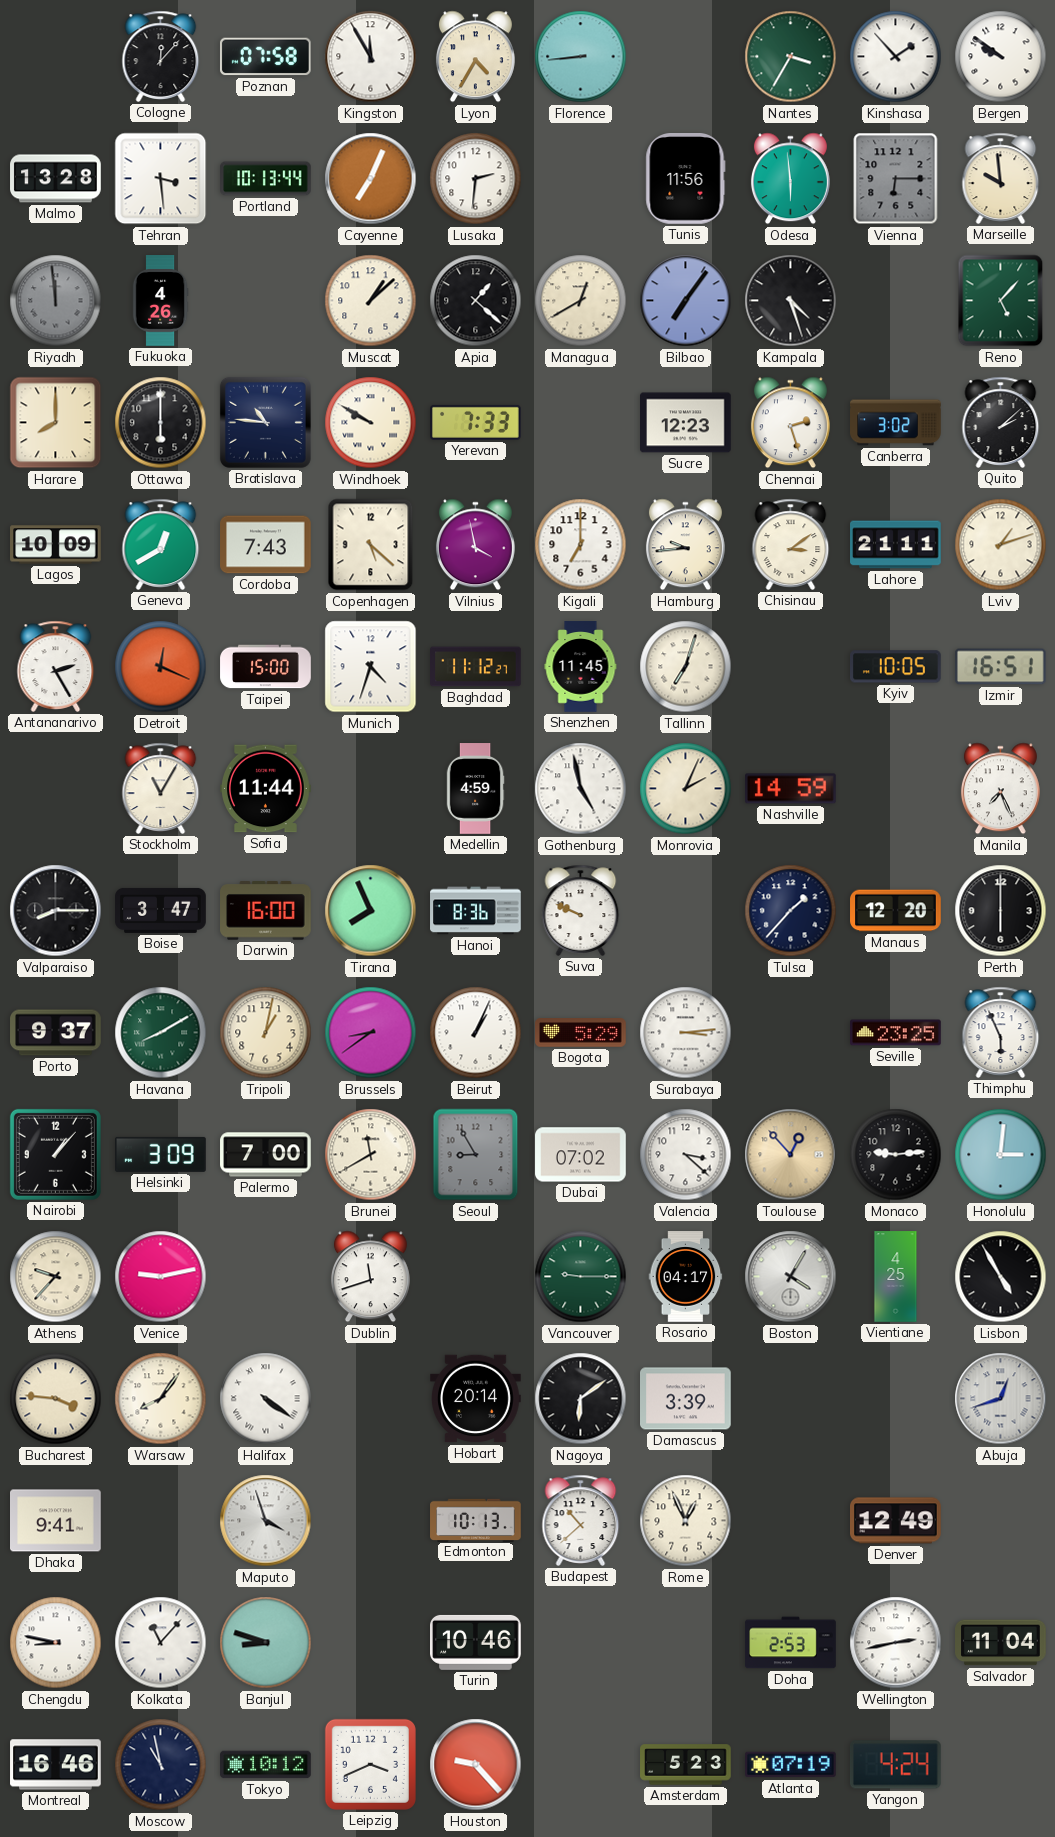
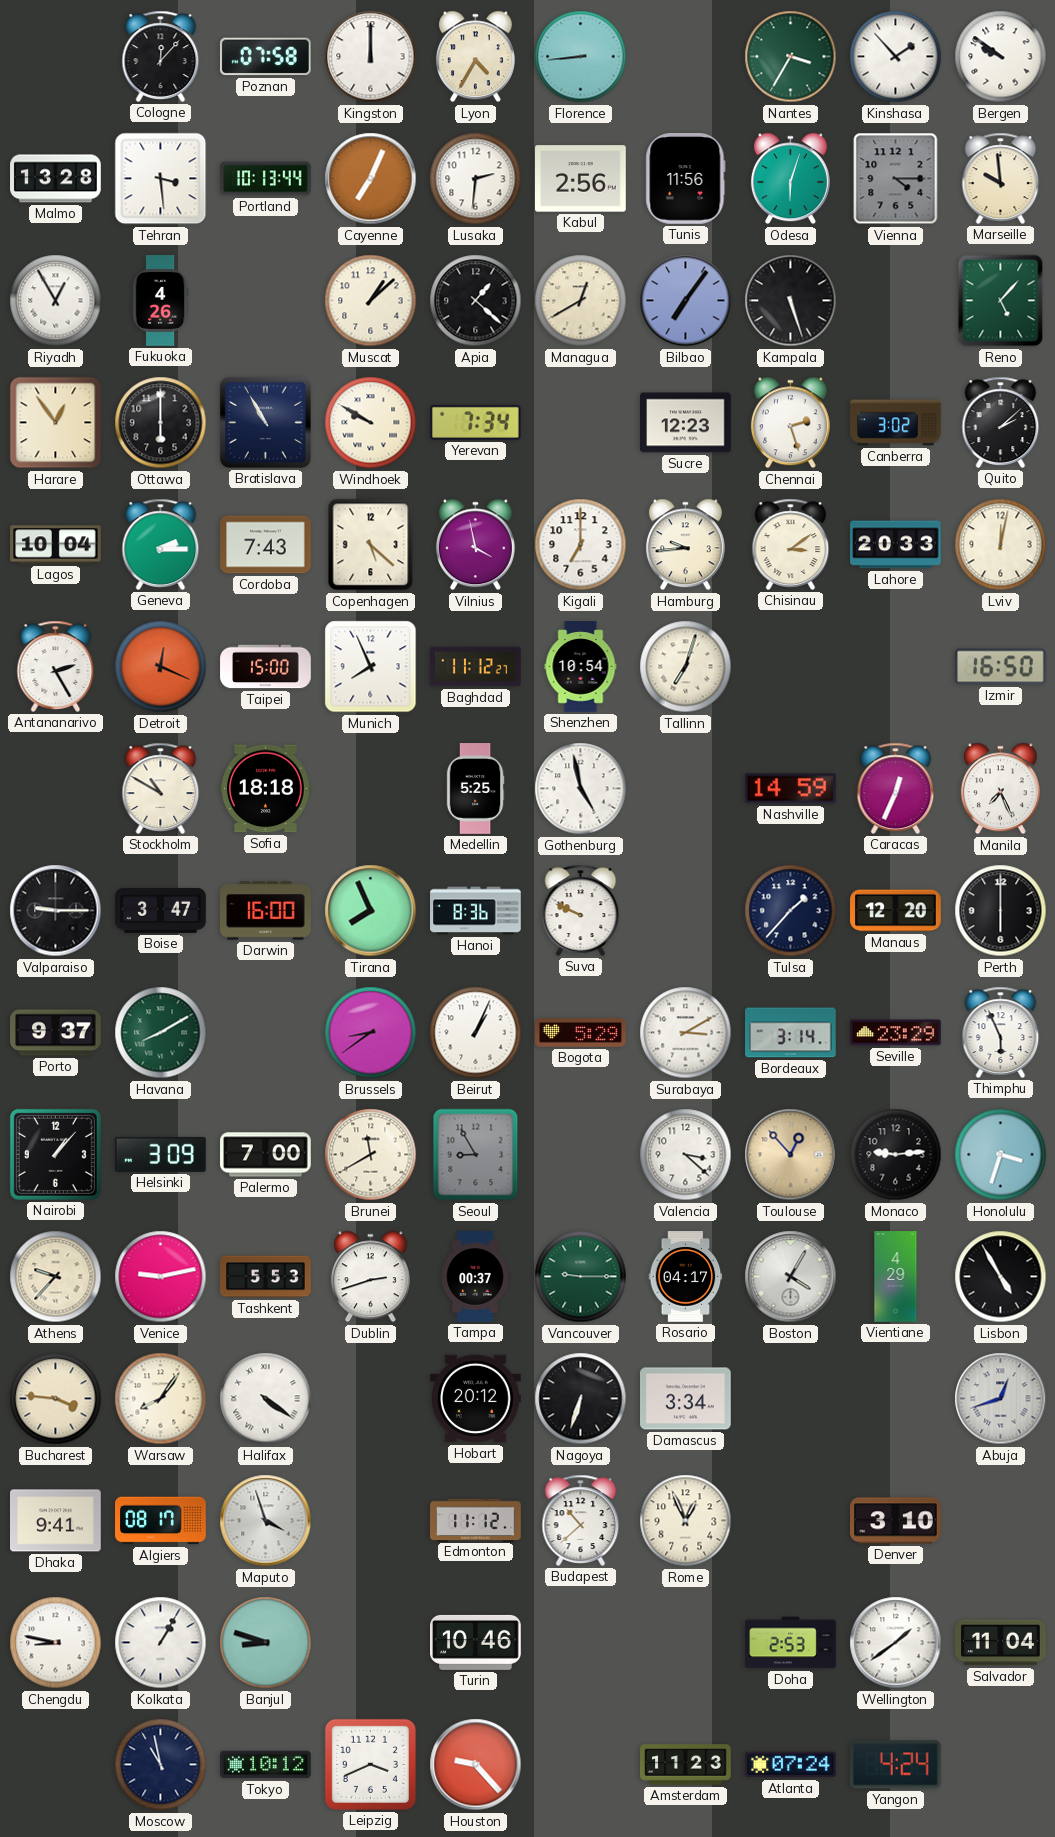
Kingston: 11:55 -> 12:00
Kabul: none -> 2:56
Odesa: 5:59 -> 6:03
Vienna: 6:15 -> 4:15
Riyadh: 11:59 -> 12:55
Riyadh dial: grey -> white
Kampala: 4:27 -> 5:27
Harare: 8:00 -> 12:54
Bratislava: 10:46 -> 10:55
Yerevan: 7:33 -> 7:34
Lagos: 10:09 -> 10:04
Geneva: 12:40 -> 2:15
Lahore: 21:11 -> 20:33
Lviv: 1:12 -> 12:02
Munich: 4:33 -> 7:56
Shenzhen: 11:45 -> 10:54
Kyiv: 10:05 -> none
Izmir: 16:51 -> 16:50
Stockholm: 11:05 -> 10:50
Sofia: 11:44 -> 18:18
Medellin: 4:59 -> 5:25
Monrovia: 2:04 -> none
Caracas: none -> 12:34
Valparaiso: 8:15 -> 9:15
Tripoli: 1:02 -> none
Surabaya: 3:14 -> 3:10
Bordeaux: none -> 3:14
Seville: 23:25 -> 23:29
Dubai: 07:02 -> none
Honolulu: 3:01 -> 3:33
Tashkent: none -> 5:53
Dublin: 11:42 -> 2:42
Tampa: none -> 00:37
Vientiane: 4:25 -> 4:29
Hobart: 20:14 -> 20:12
Nagoya: 6:09 -> 6:33
Damascus: 3:39 -> 3:34
Algiers: none -> 08:17
Edmonton: 10:13 -> 11:12
Denver: 12:49 -> 3:10
Kolkata: 11:07 -> 1:05
Wellington: 2:43 -> 1:39
Montreal: 16:46 -> none
Amsterdam: 5:23 -> 11:23
Atlanta: 07:19 -> 07:24
